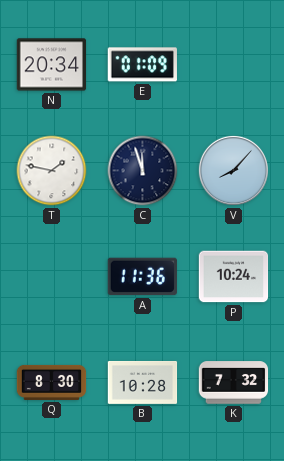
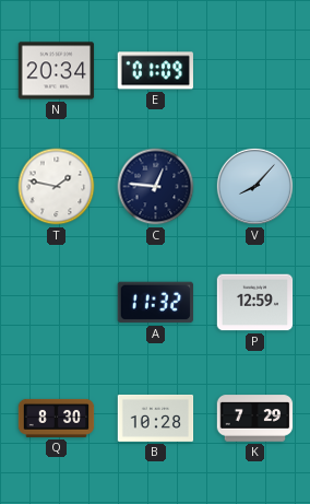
C: 11:57 -> 12:46
A: 11:36 -> 11:32
P: 10:24 -> 12:59
K: 7:32 -> 7:29
